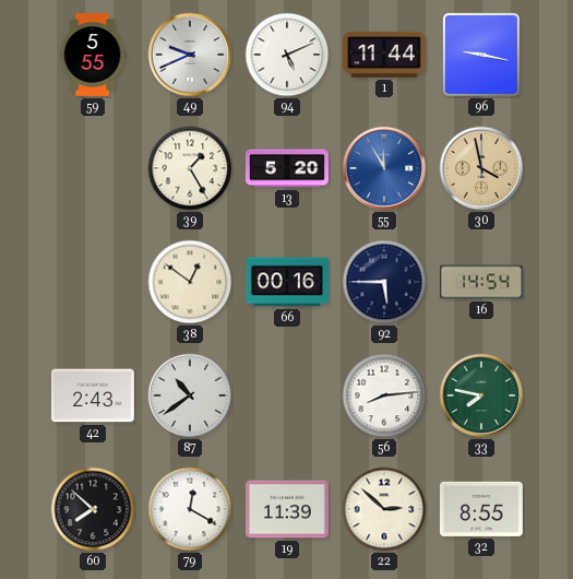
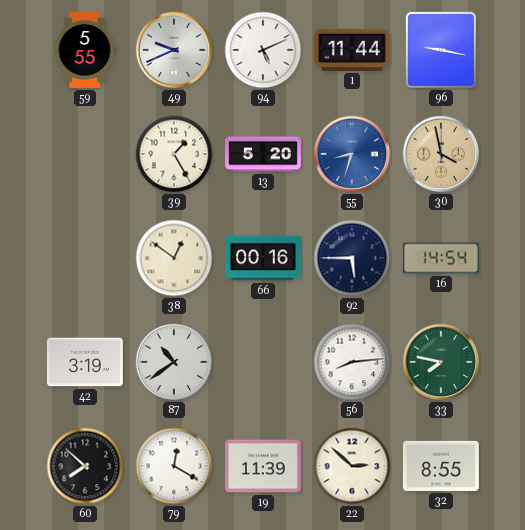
55: 11:55 -> 8:33
42: 2:43 -> 3:19
